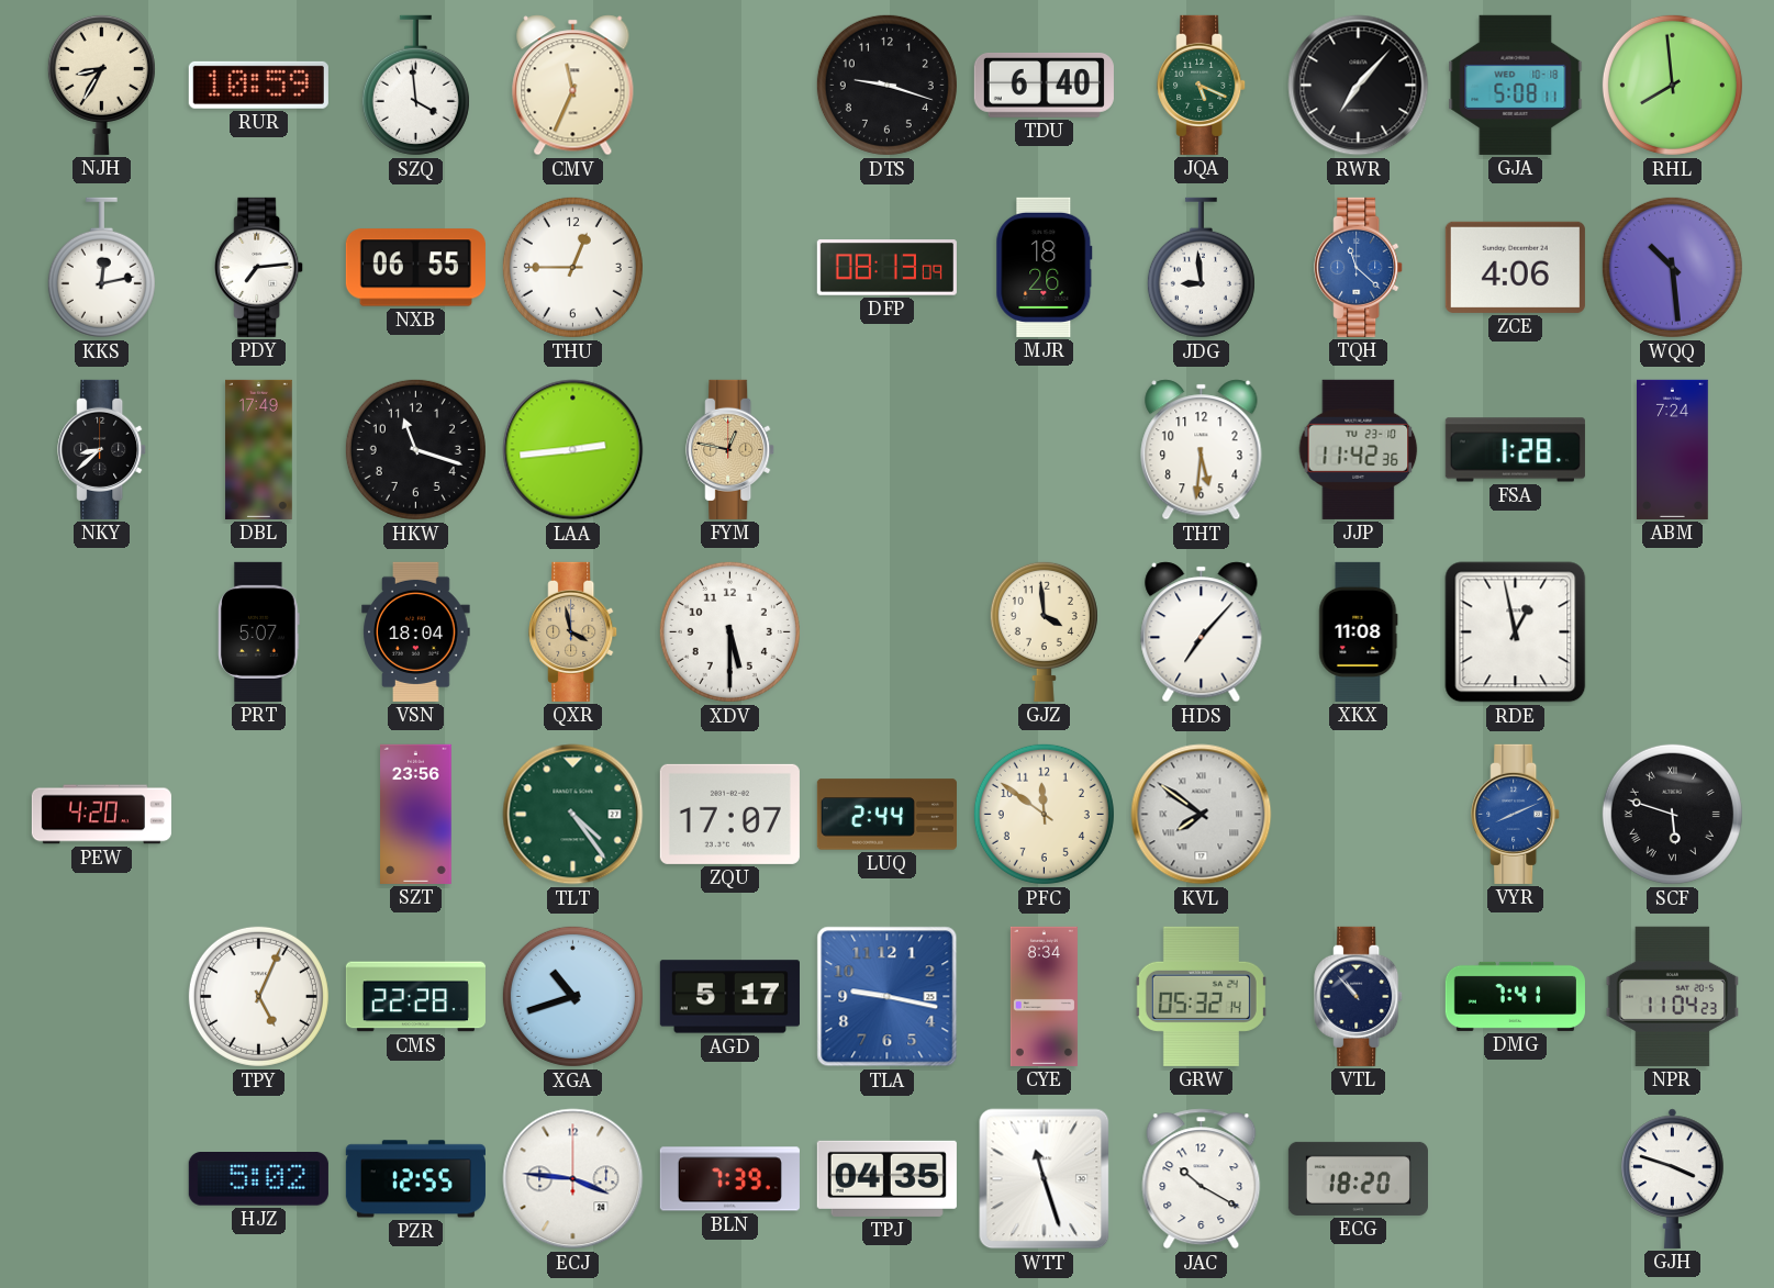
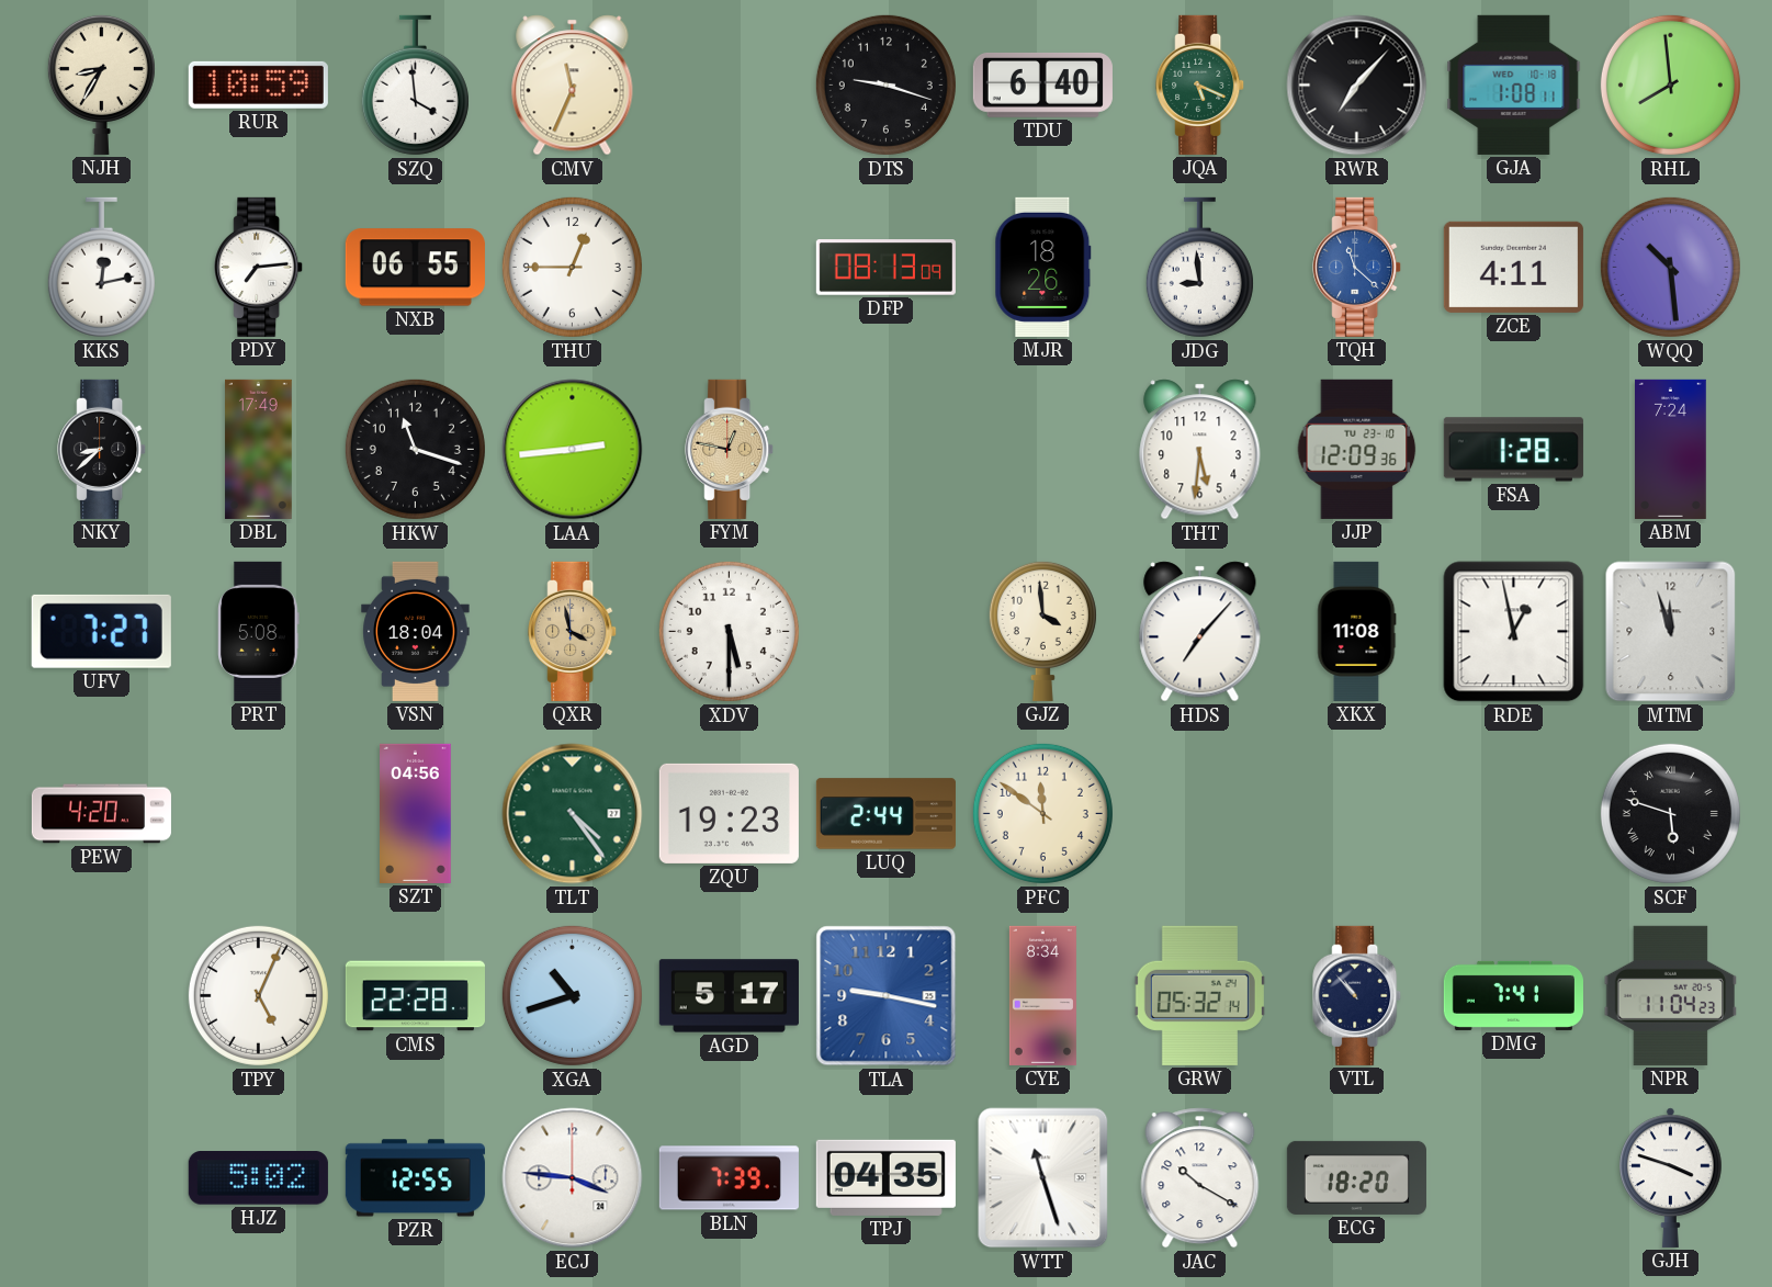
GJA: 5:08 -> 1:08
ZCE: 4:06 -> 4:11
JJP: 11:42 -> 12:09
UFV: none -> 7:27
PRT: 5:07 -> 5:08
MTM: none -> 11:57
SZT: 23:56 -> 04:56
ZQU: 17:07 -> 19:23
KVL: 7:51 -> none
VYR: 8:11 -> none
